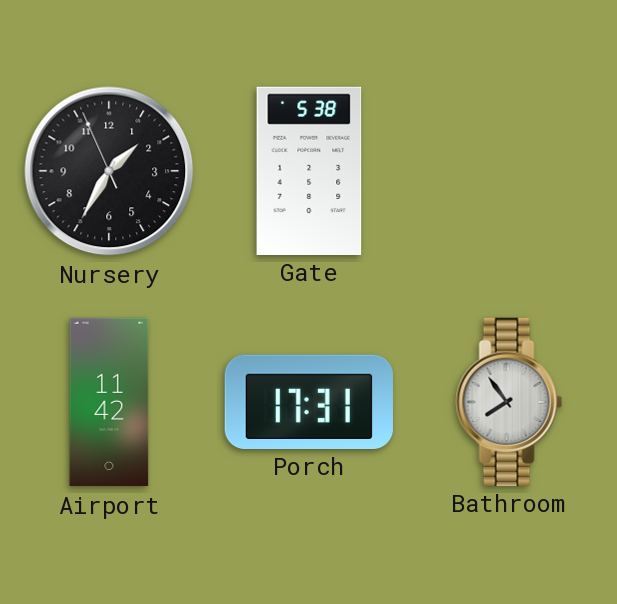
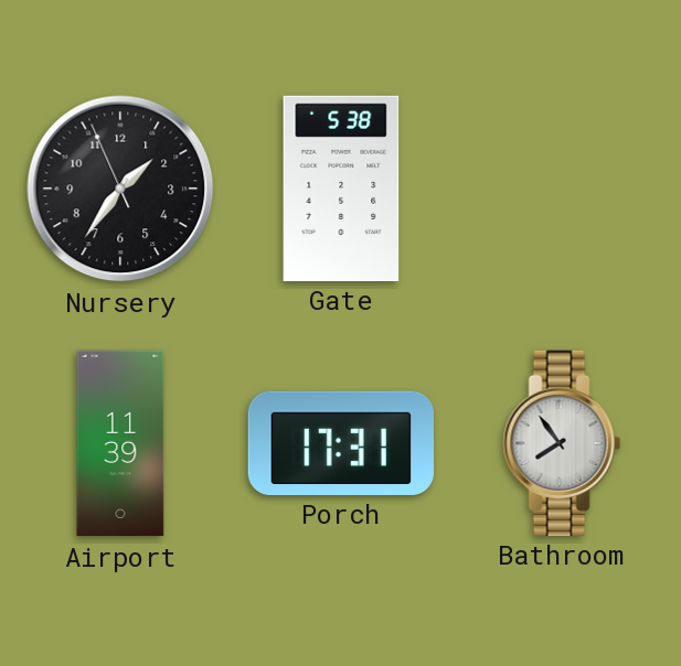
Nursery: 1:34 -> 1:35
Airport: 11:42 -> 11:39
